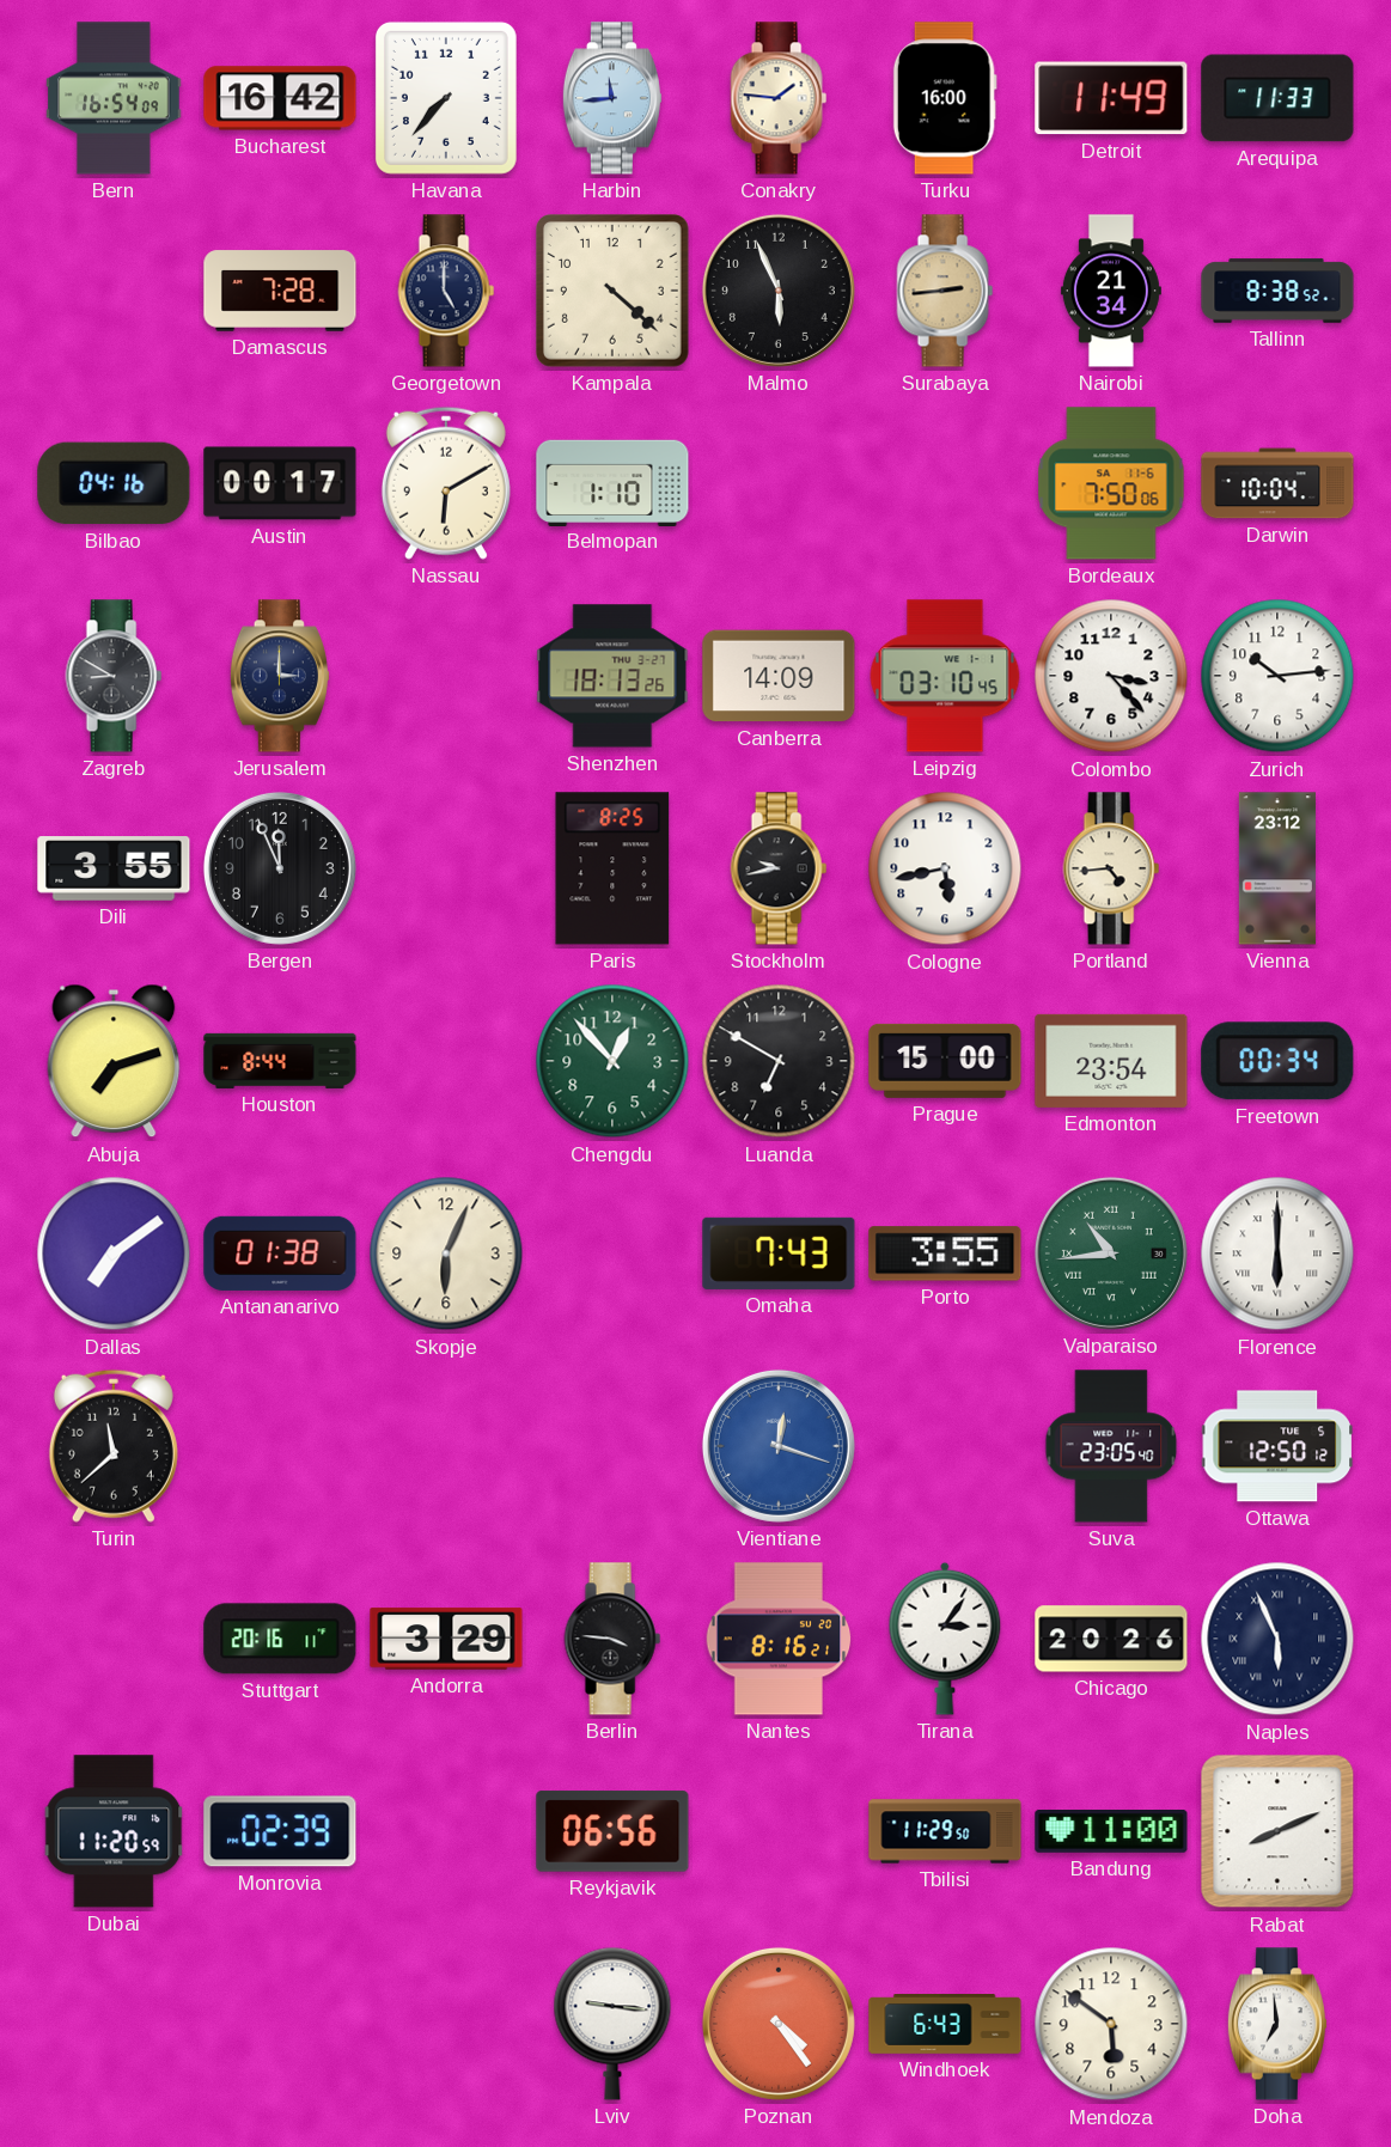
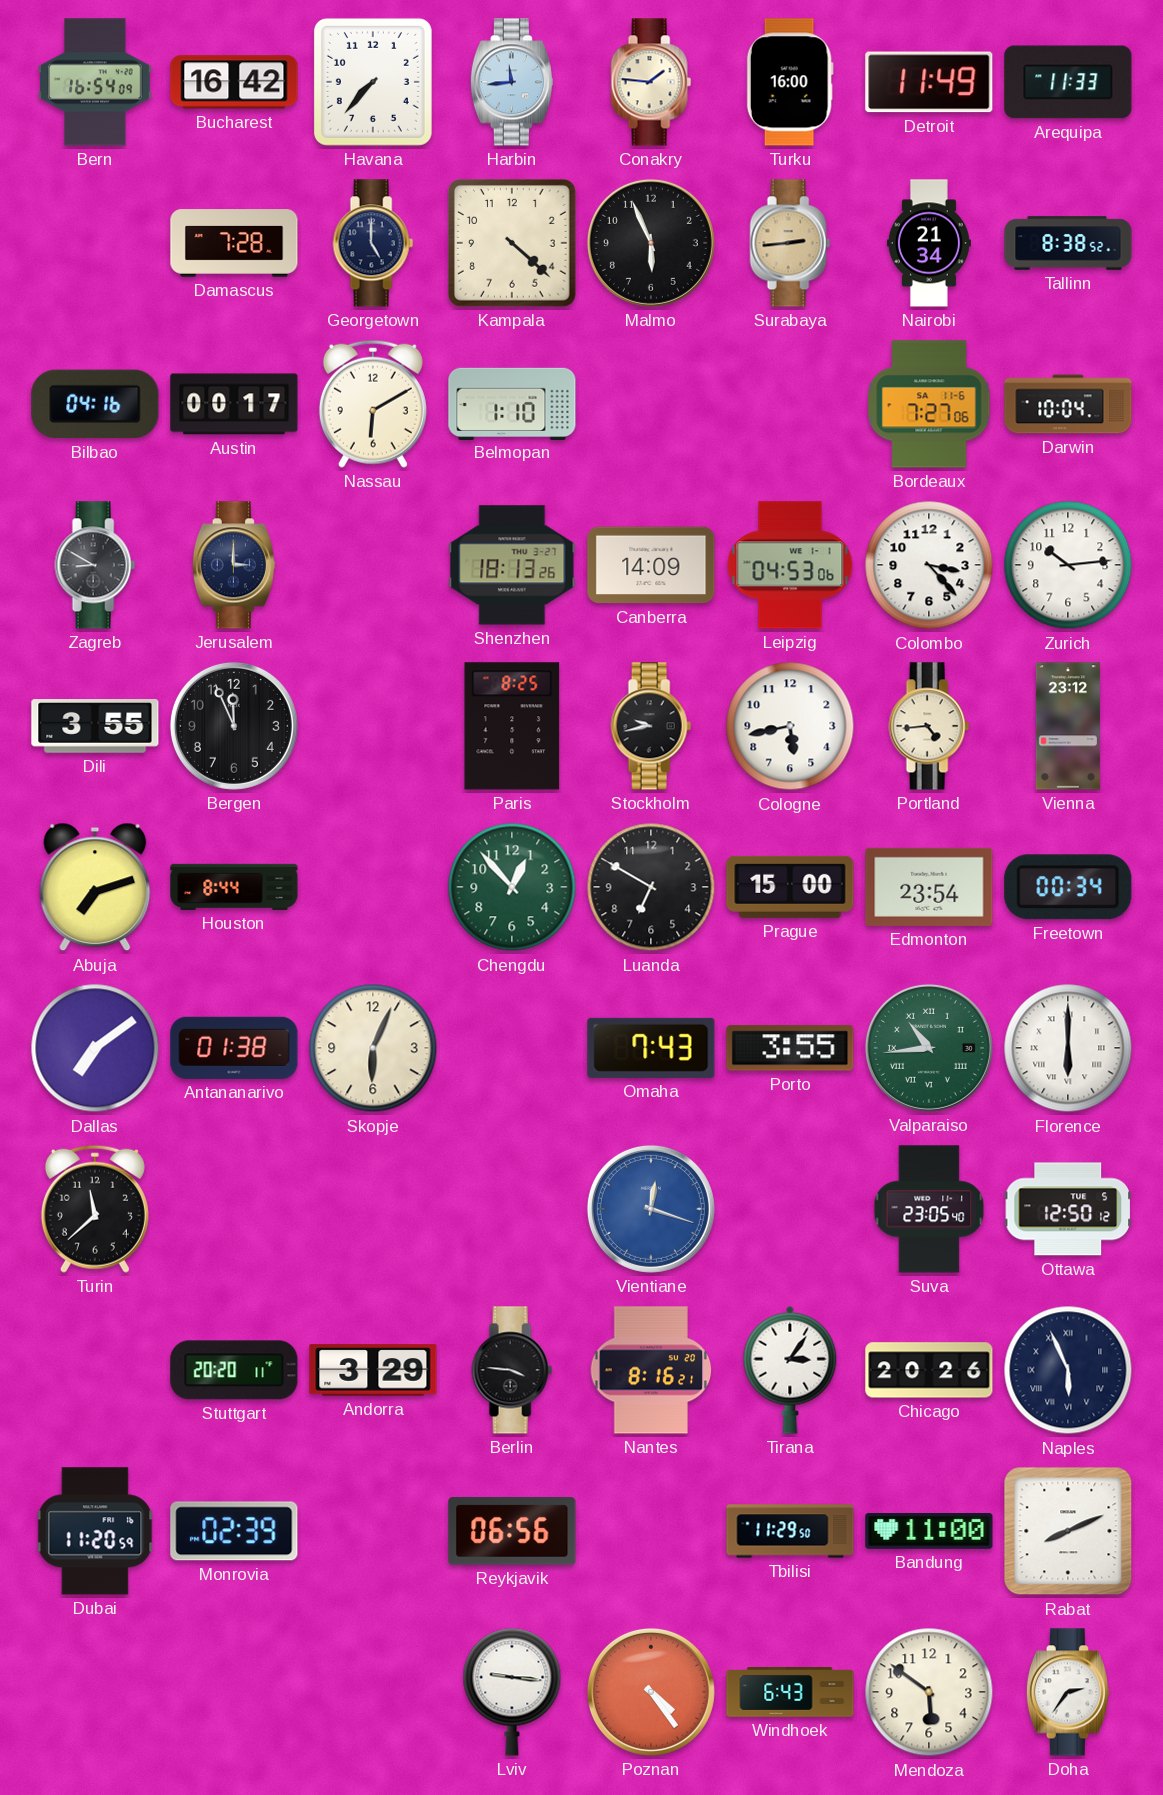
Bordeaux: 7:50 -> 7:27
Leipzig: 03:10 -> 04:53
Stuttgart: 20:16 -> 20:20
Doha: 6:59 -> 2:36
